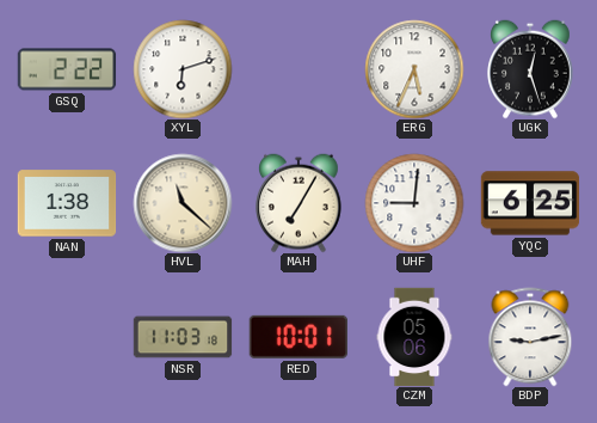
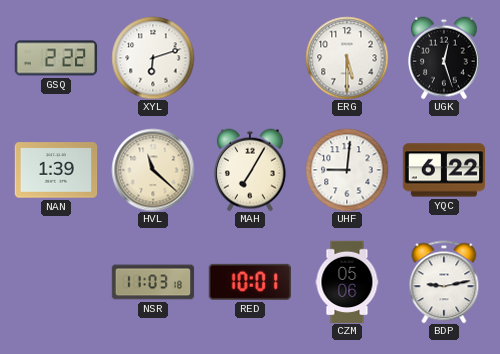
ERG: 5:34 -> 5:30
NAN: 1:38 -> 1:39
YQC: 6:25 -> 6:22
